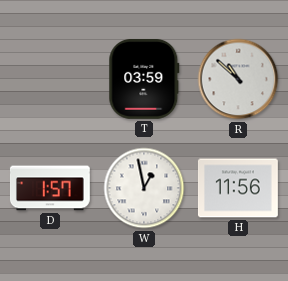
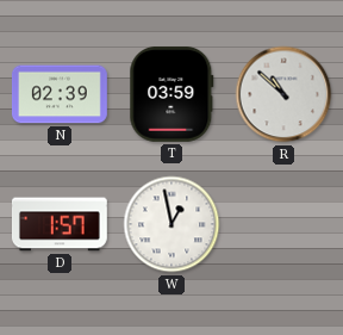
N: none -> 02:39
H: 11:56 -> none
